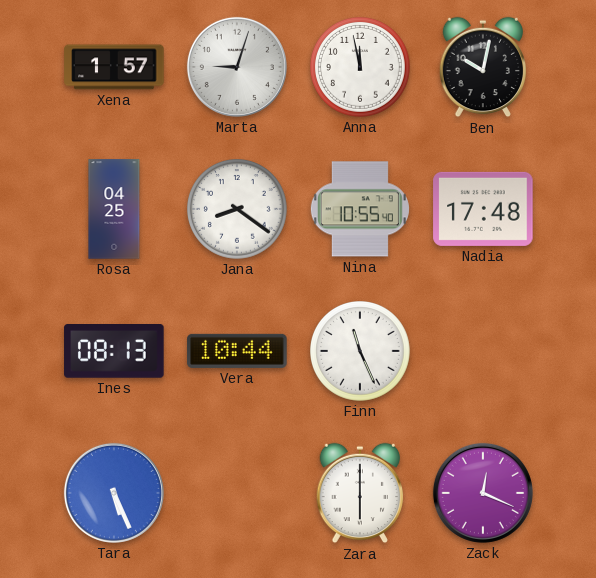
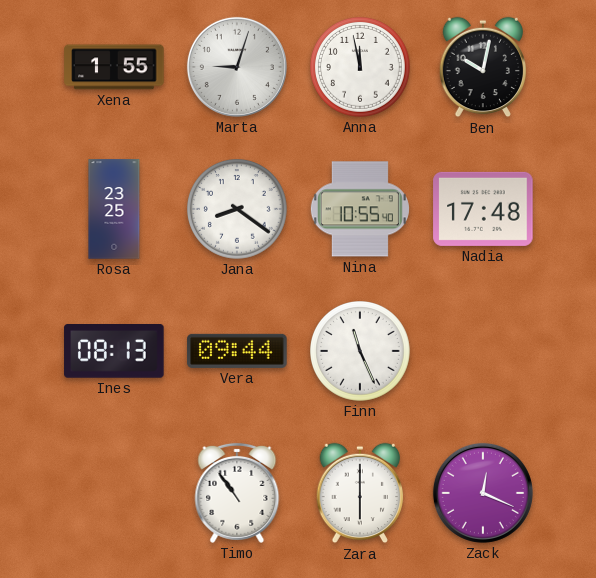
Xena: 1:57 -> 1:55
Rosa: 04:25 -> 23:25
Vera: 10:44 -> 09:44
Tara: 5:26 -> none
Timo: none -> 10:54
